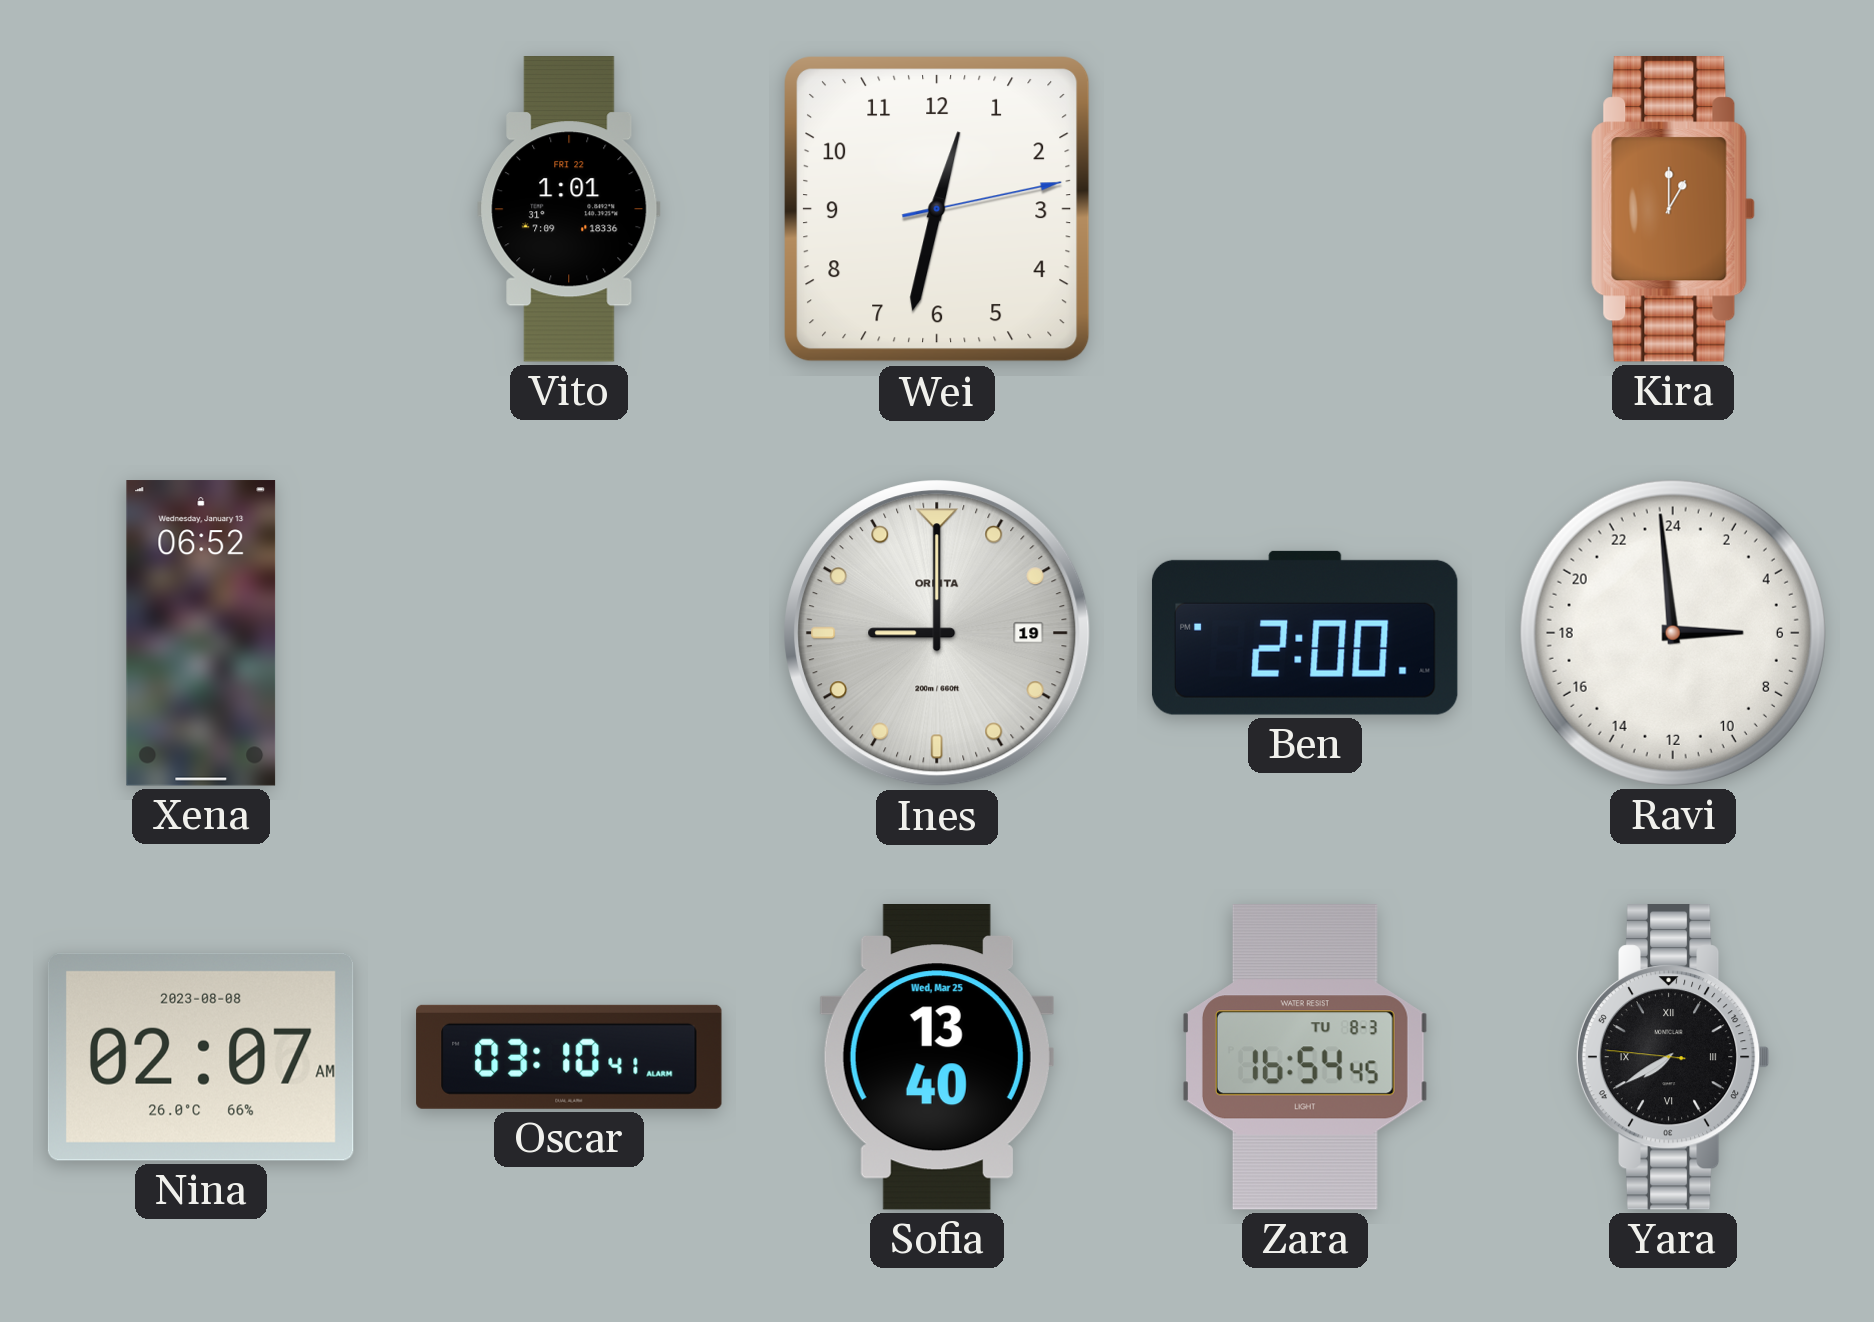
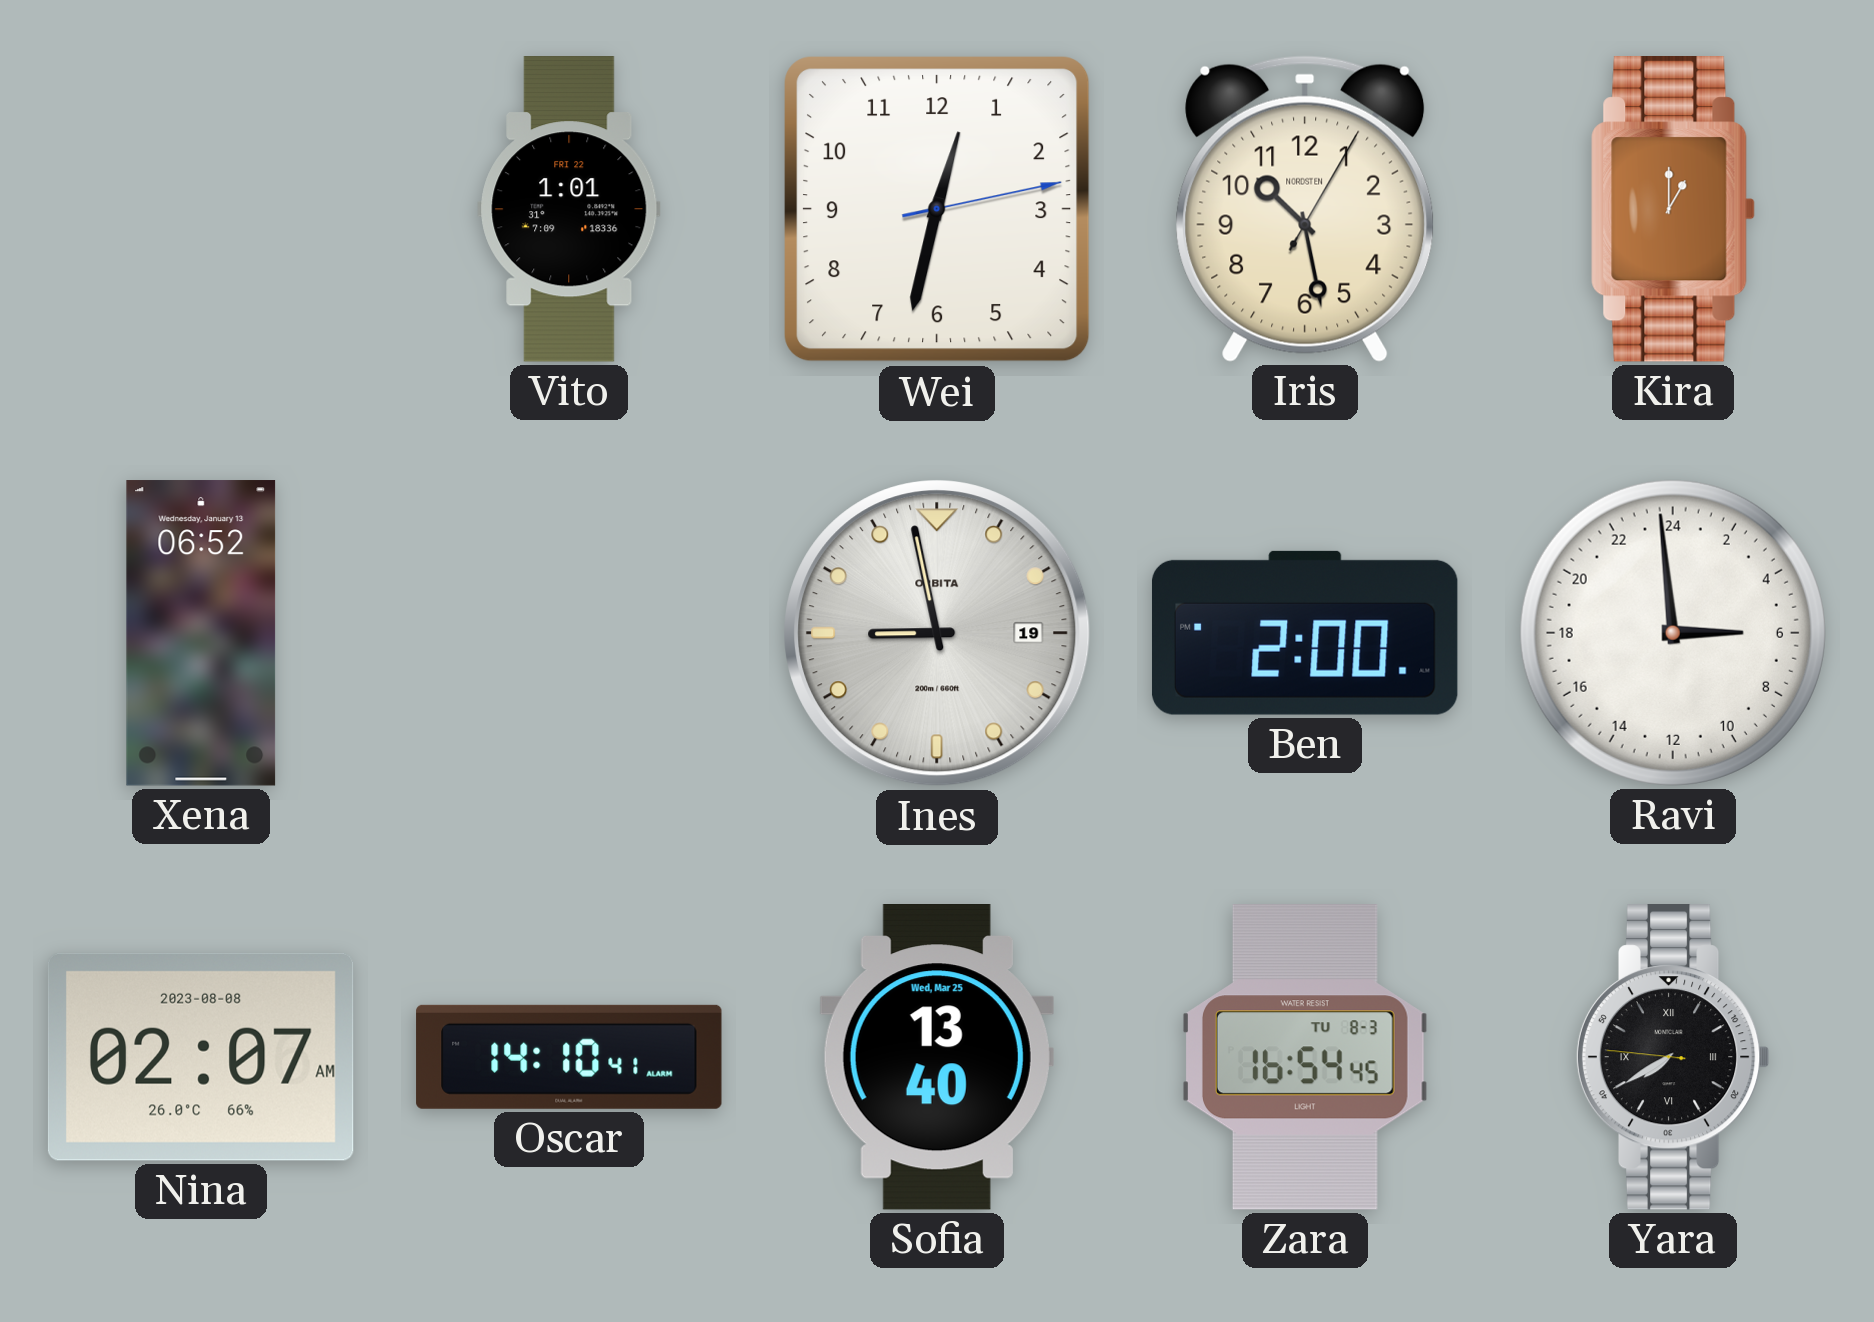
Iris: none -> 10:28
Ines: 9:00 -> 8:58
Oscar: 03:10 -> 14:10
